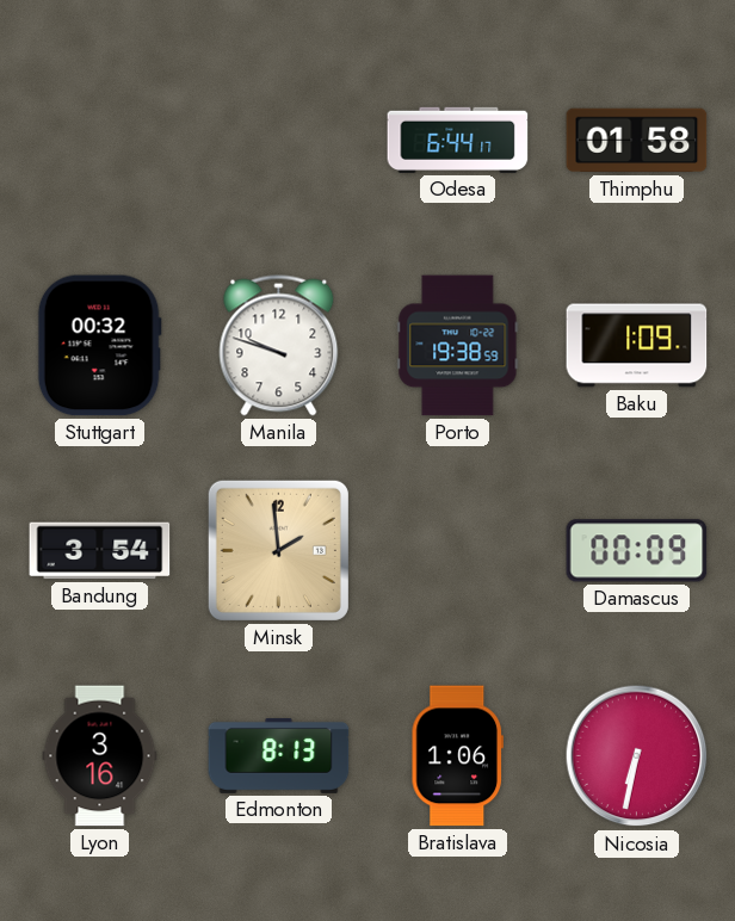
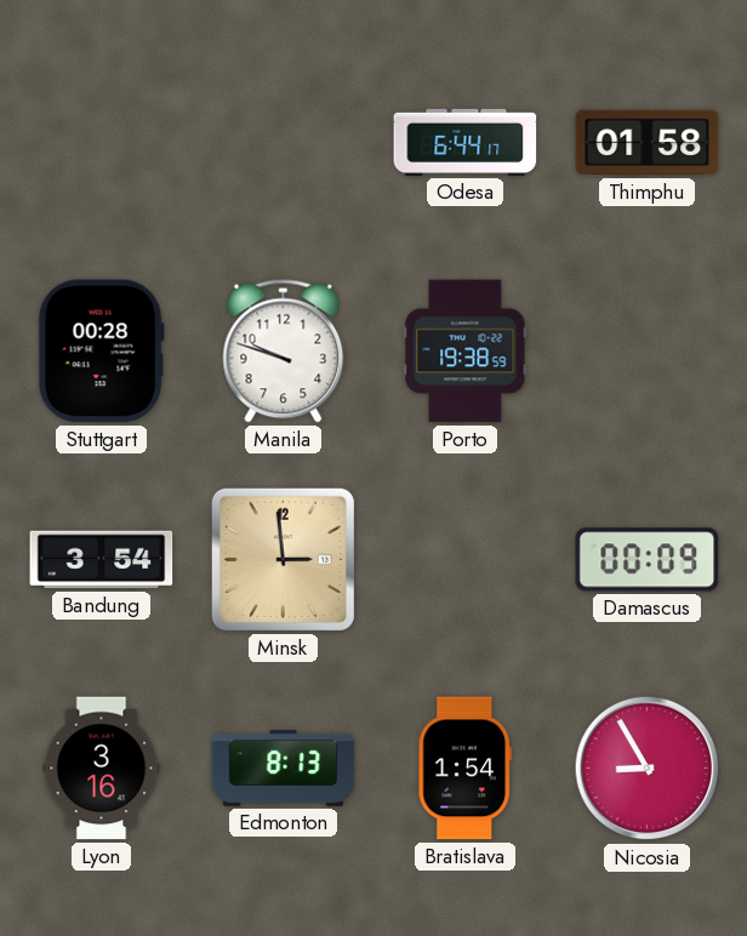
Stuttgart: 00:32 -> 00:28
Baku: 1:09 -> none
Minsk: 1:59 -> 2:59
Bratislava: 1:06 -> 1:54
Nicosia: 6:32 -> 8:55
